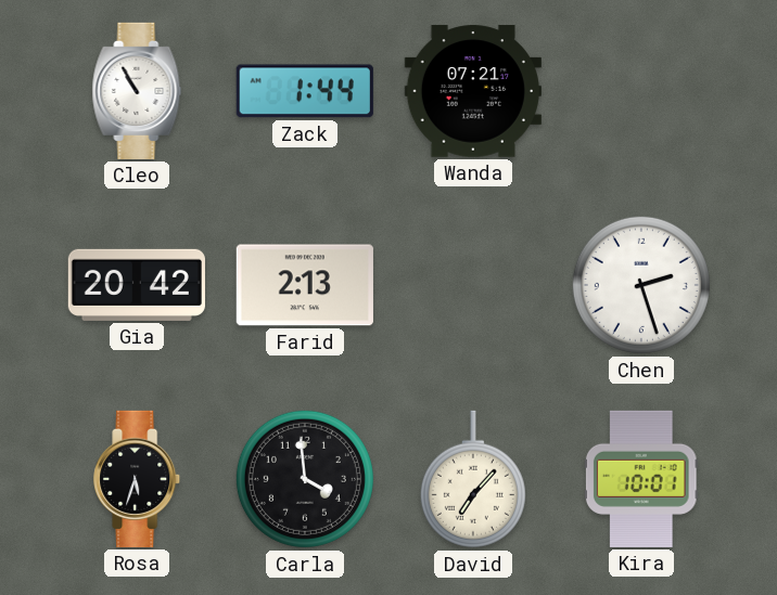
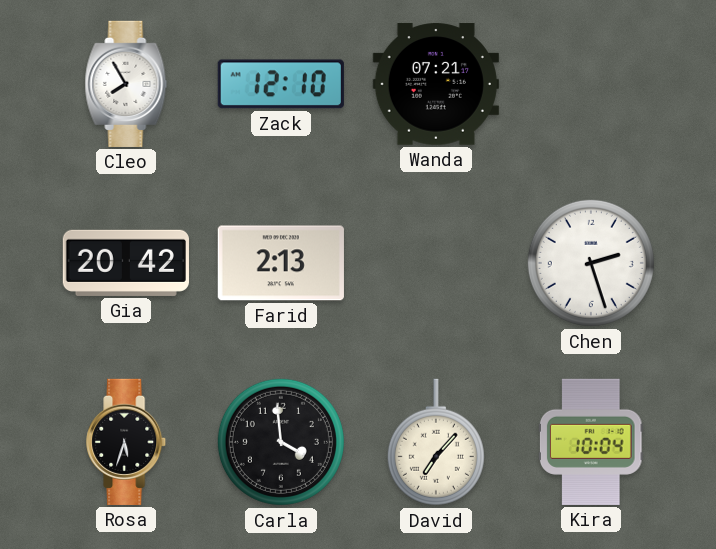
Cleo: 10:55 -> 7:55
Zack: 1:44 -> 12:10
Kira: 10:01 -> 10:04
